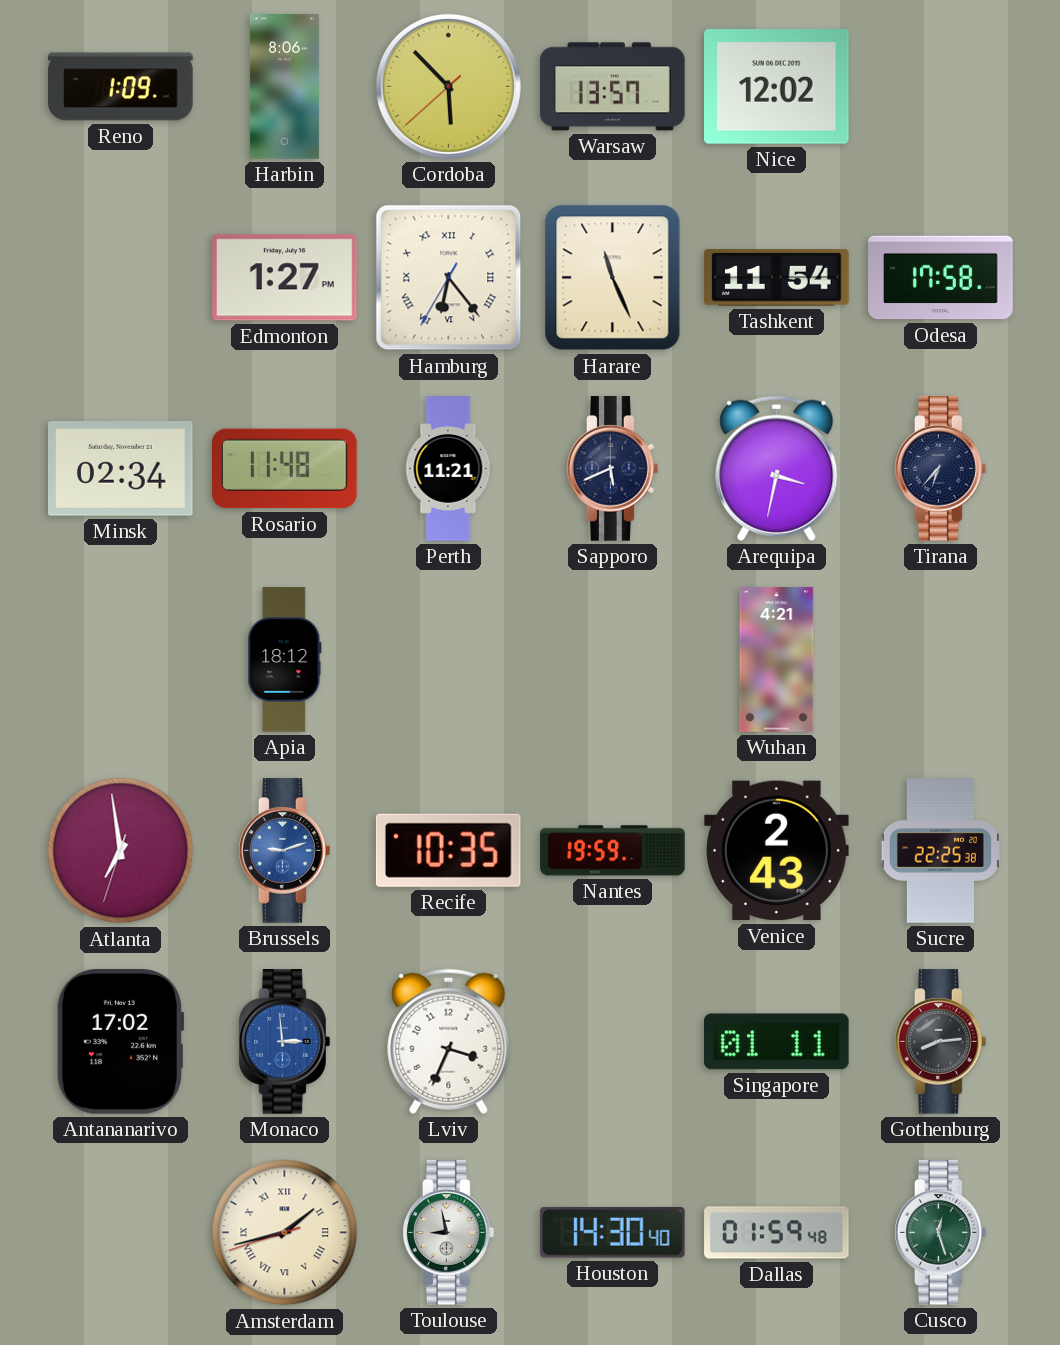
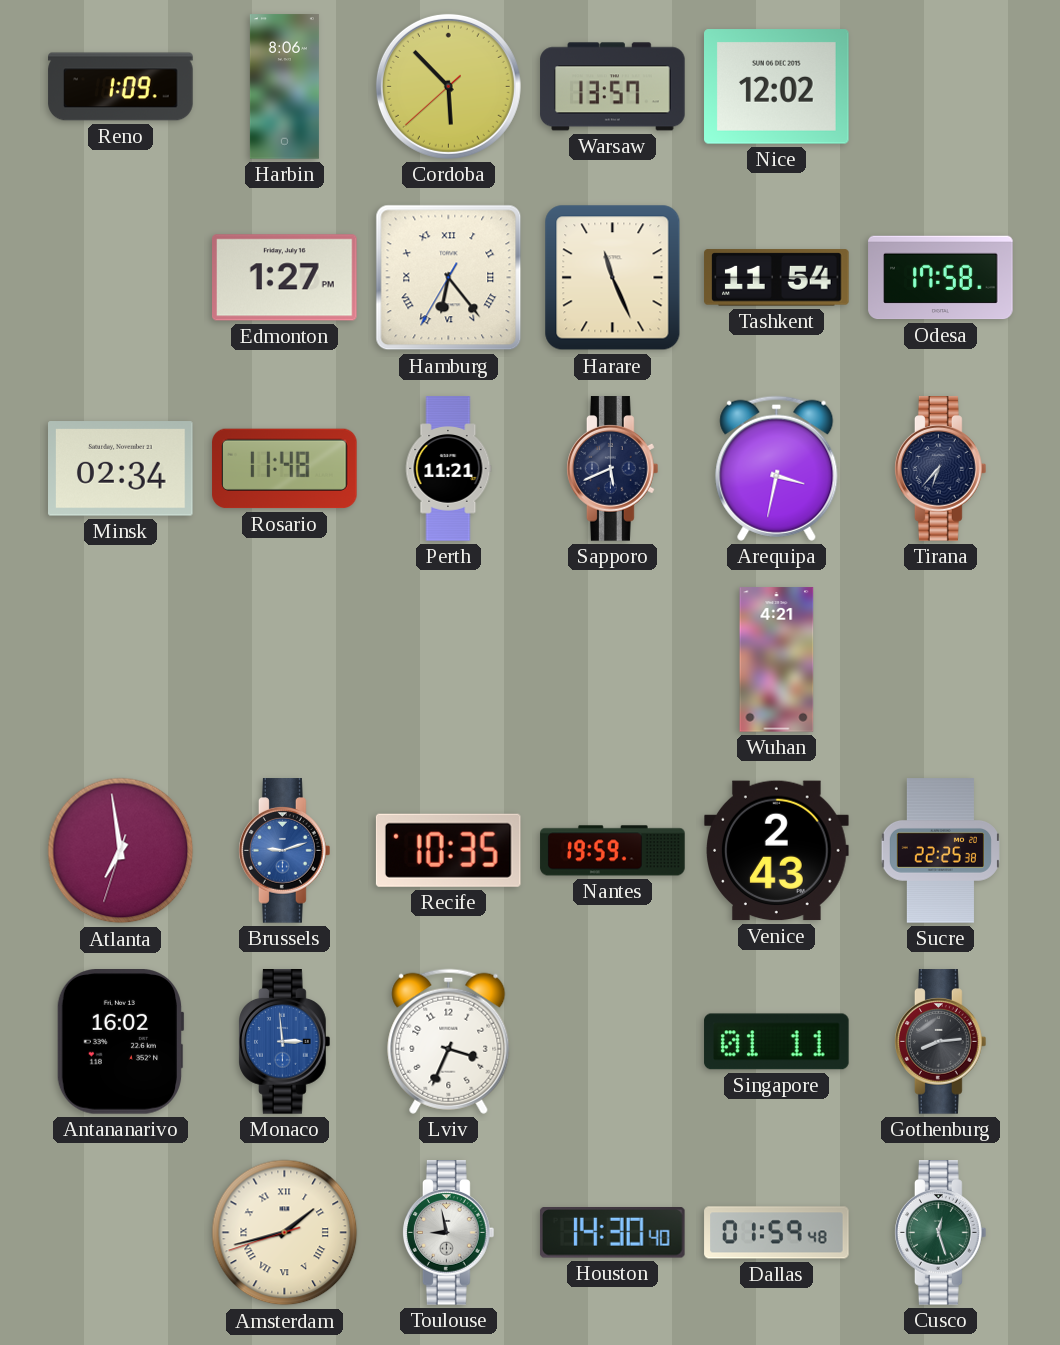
Apia: 18:12 -> none
Antananarivo: 17:02 -> 16:02
